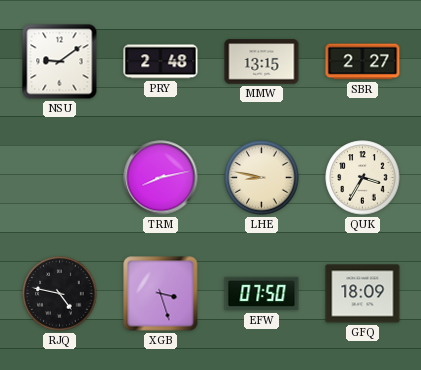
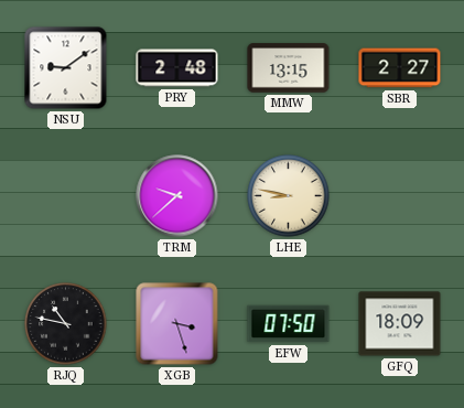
TRM: 8:13 -> 9:38
QUK: 3:35 -> none
RJQ: 4:47 -> 10:47
